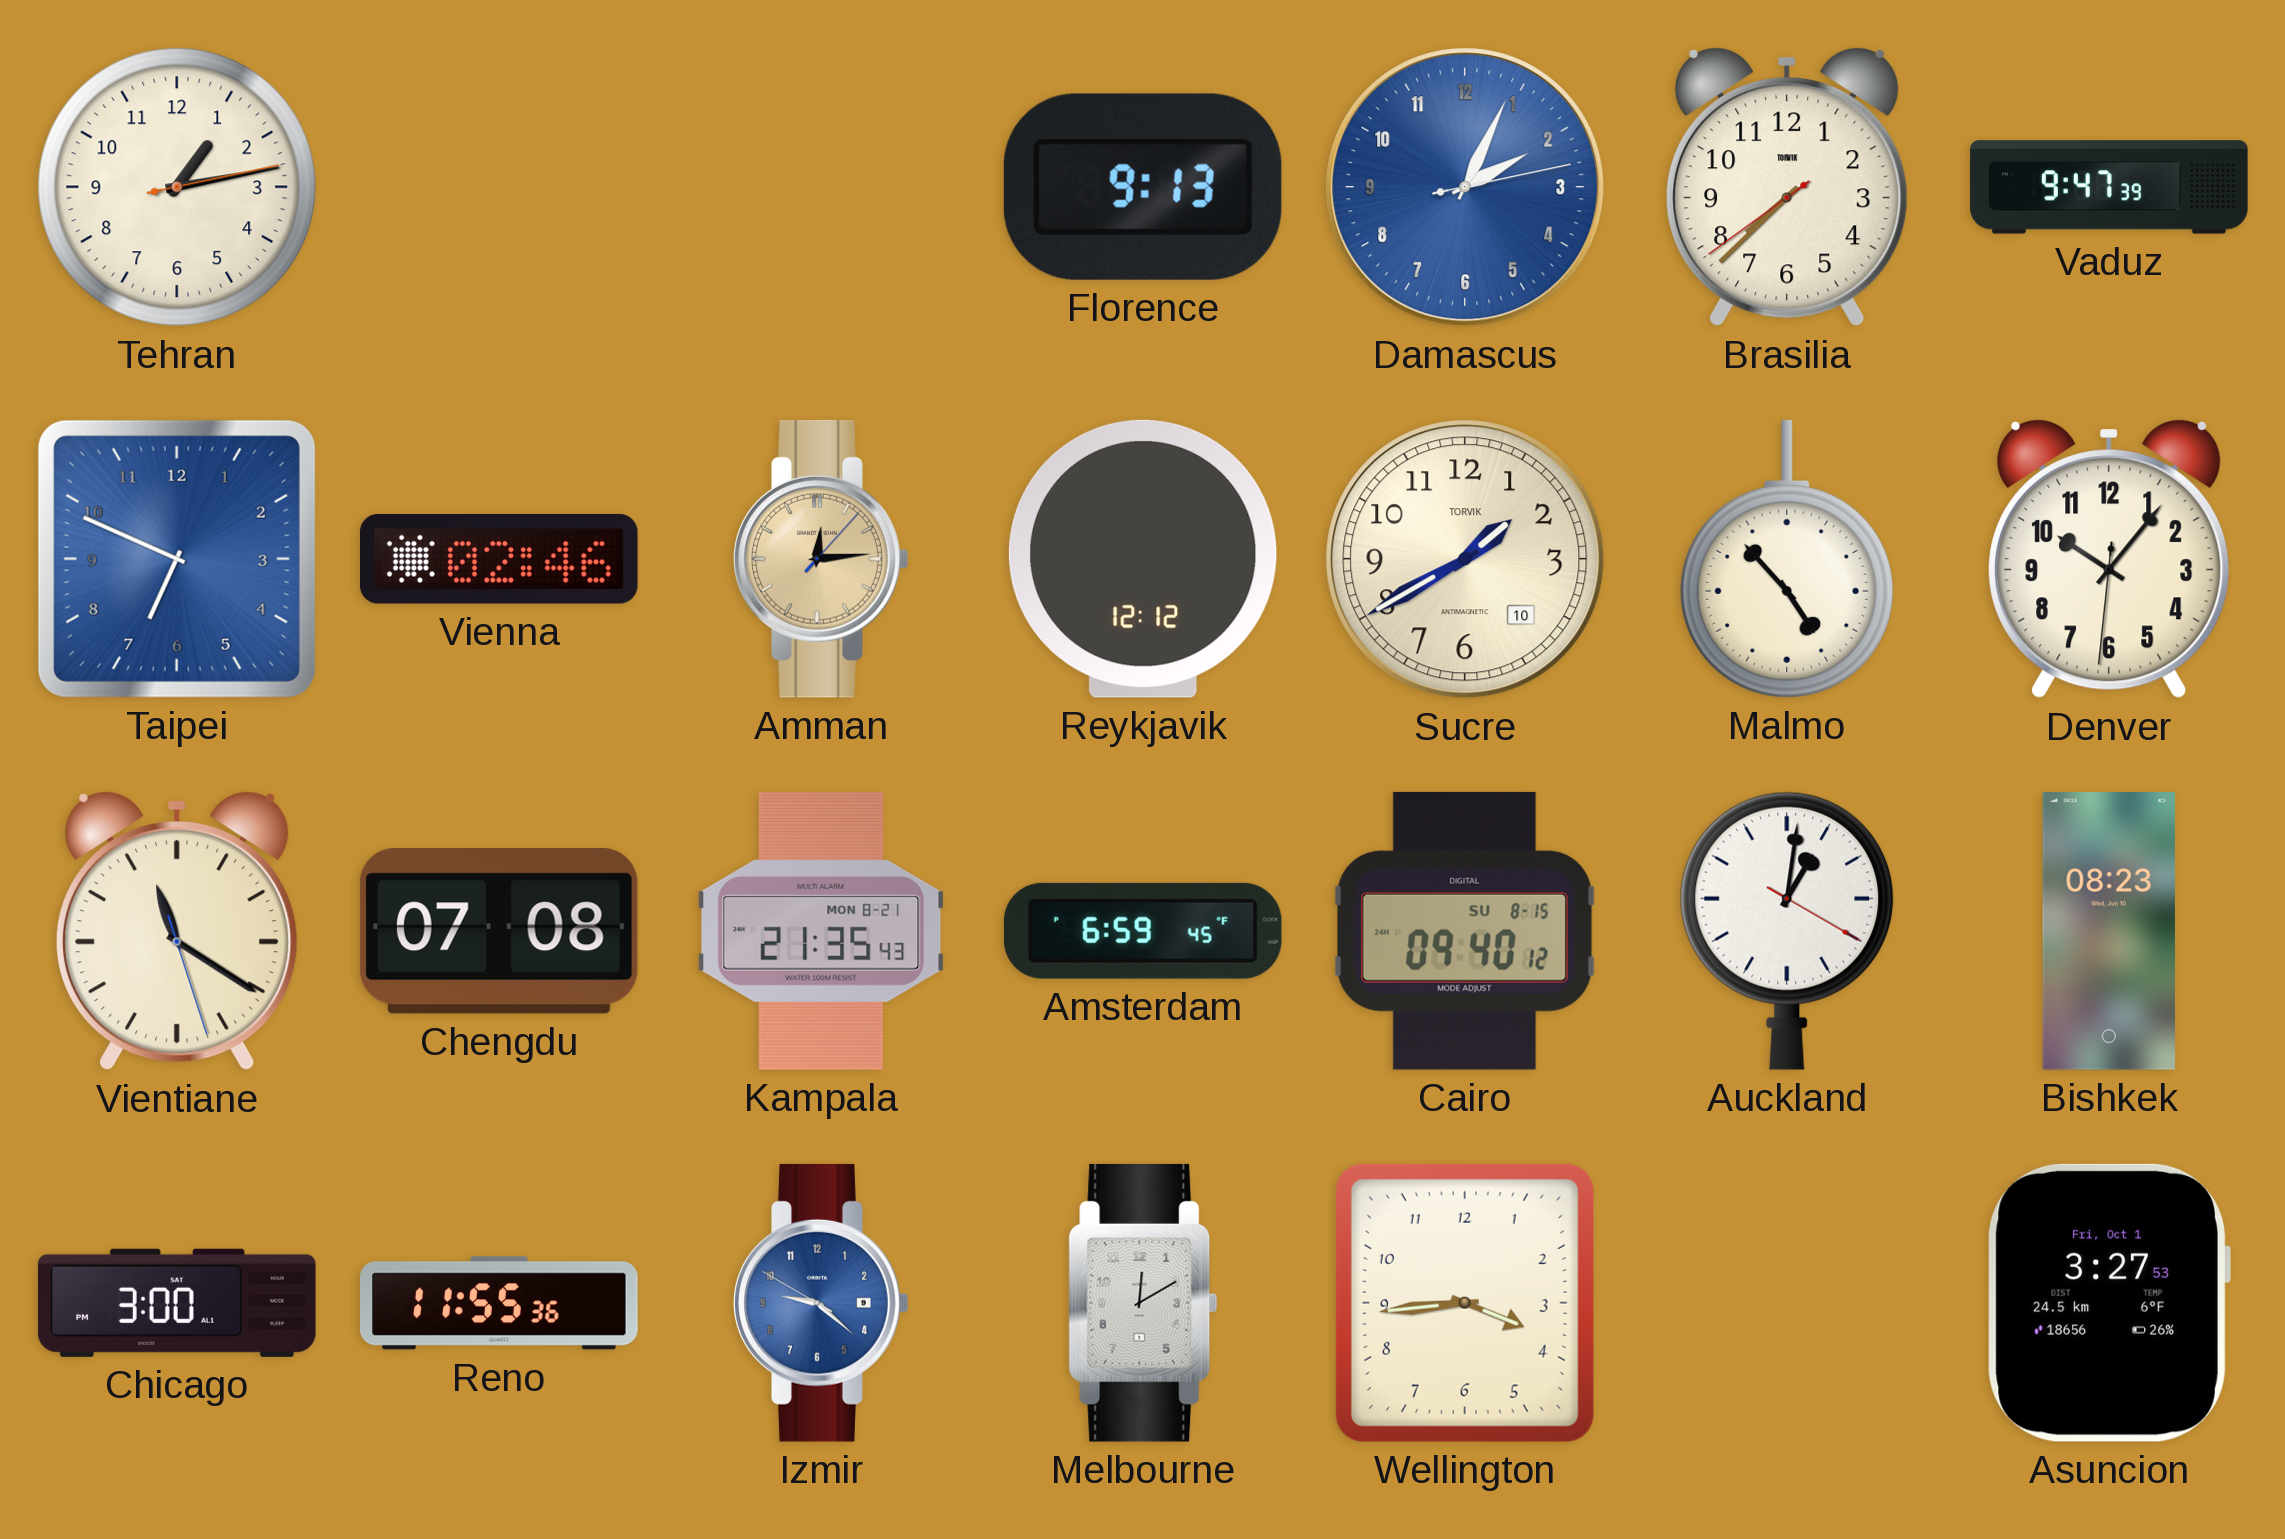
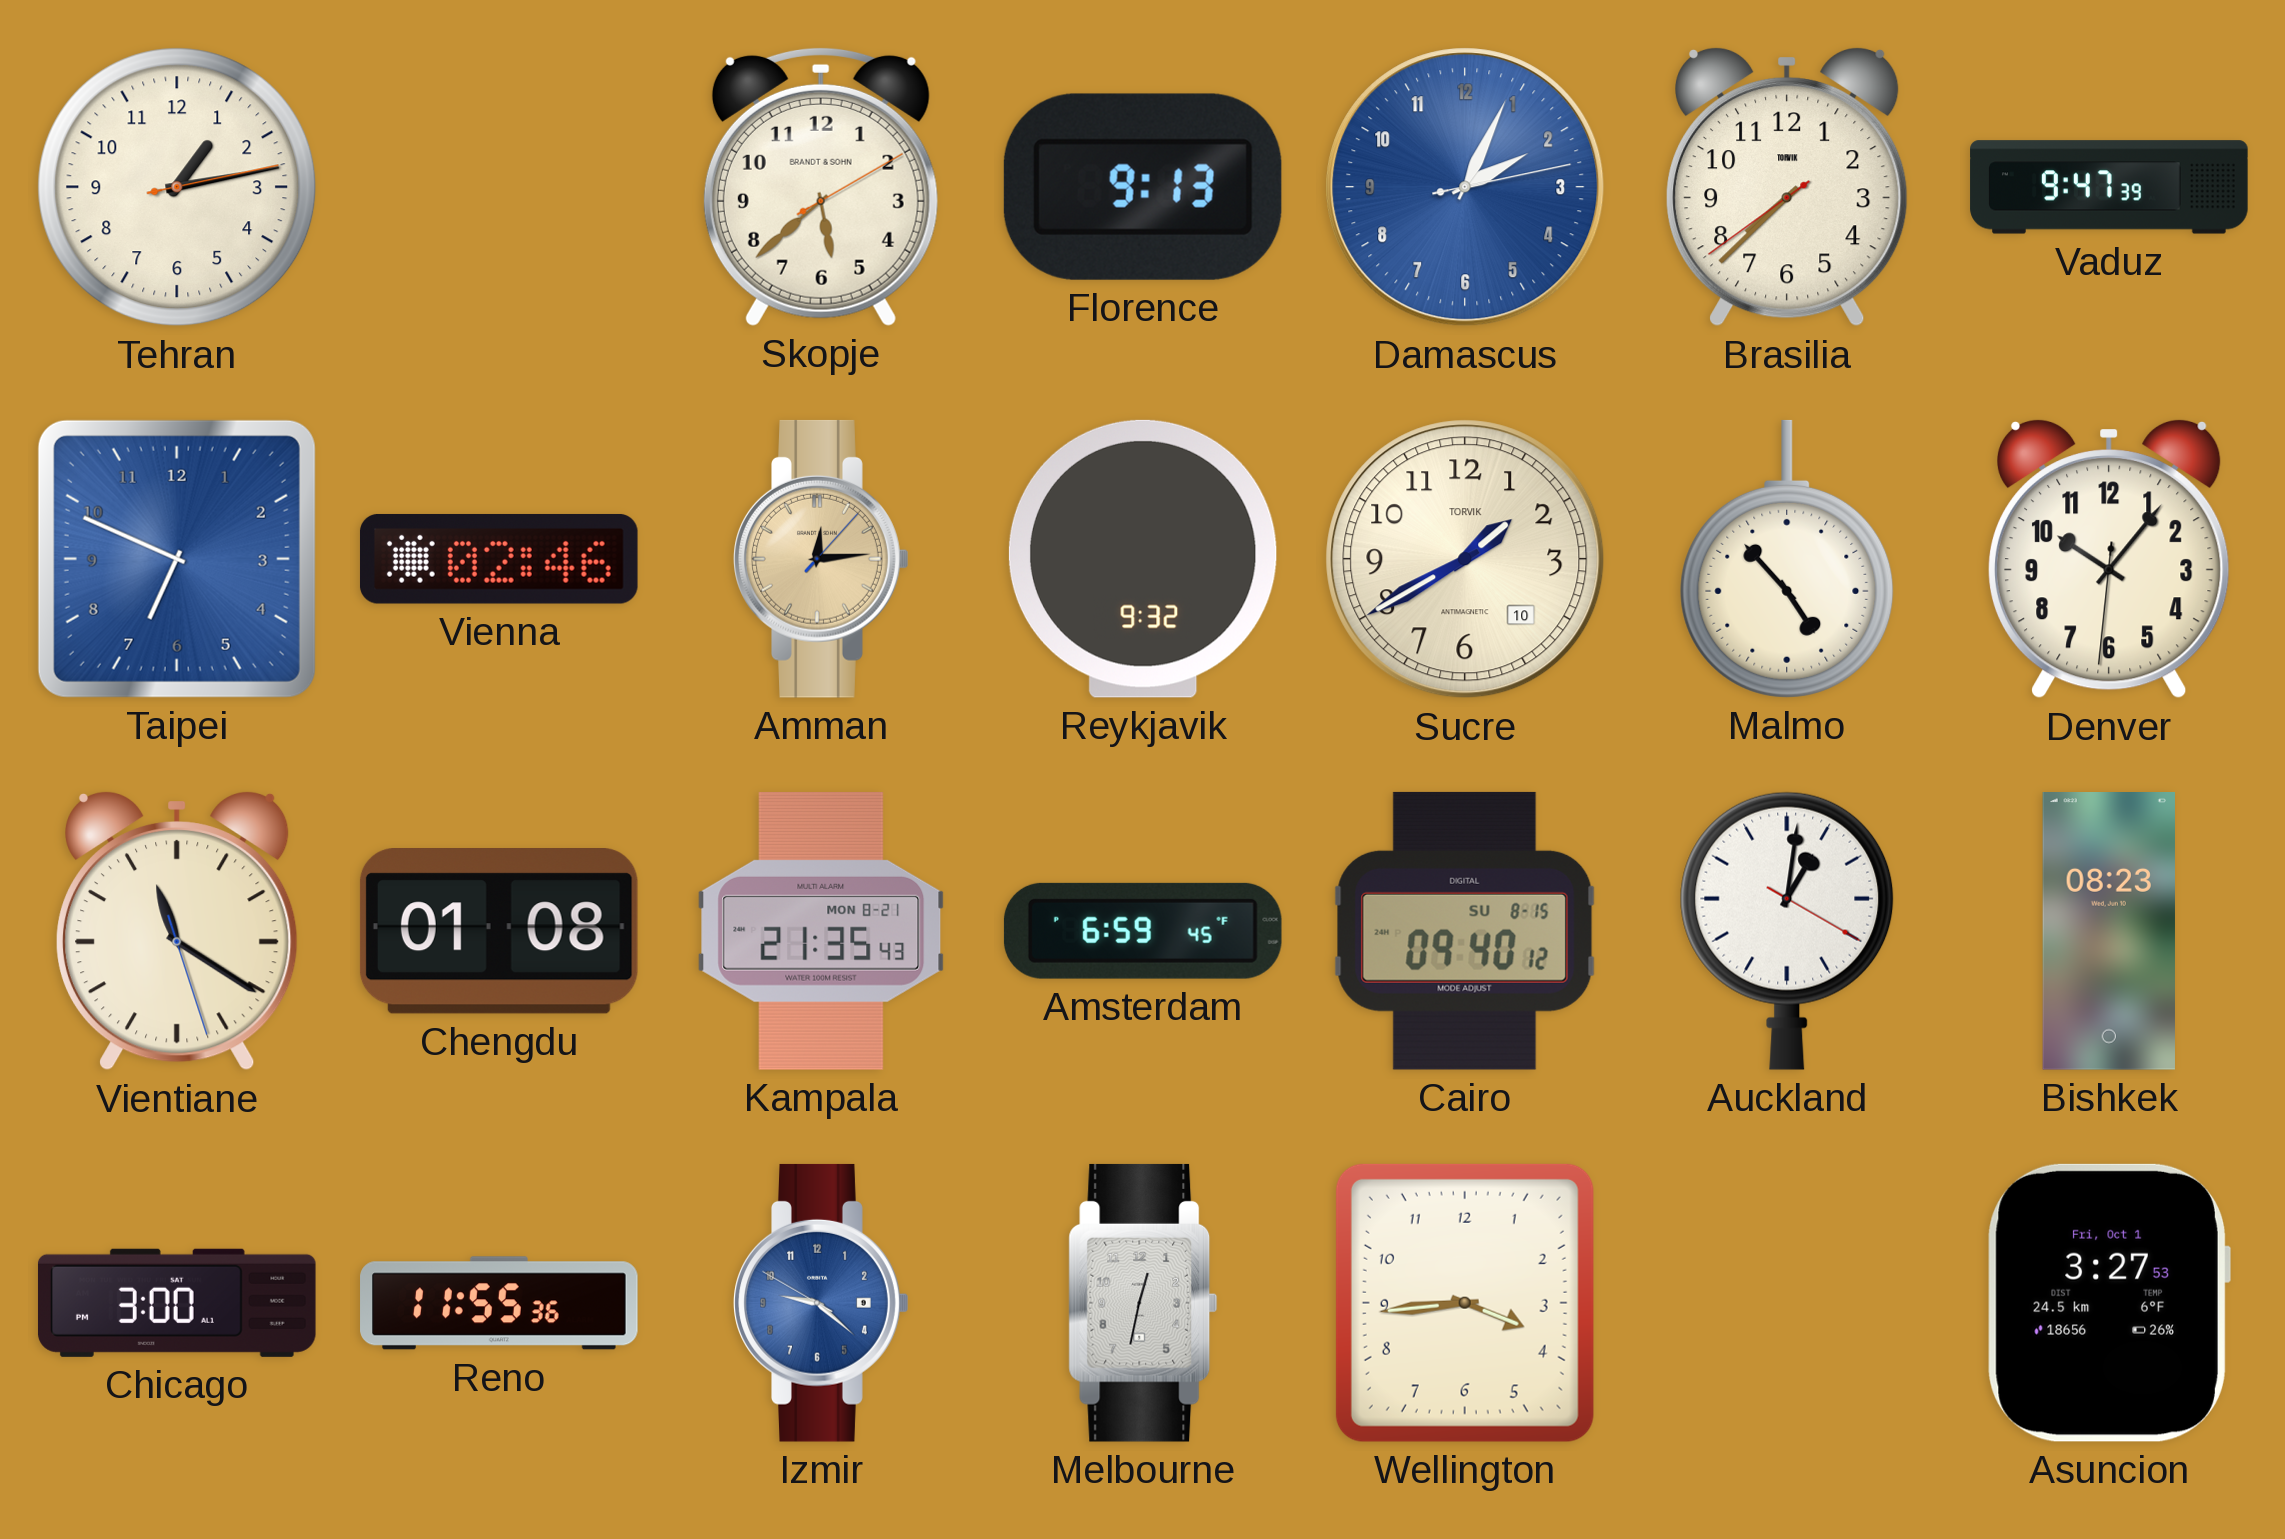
Skopje: none -> 5:38
Reykjavik: 12:12 -> 9:32
Chengdu: 07:08 -> 01:08
Melbourne: 12:10 -> 12:32
